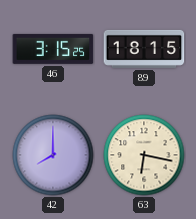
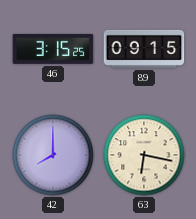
89: 18:15 -> 09:15
